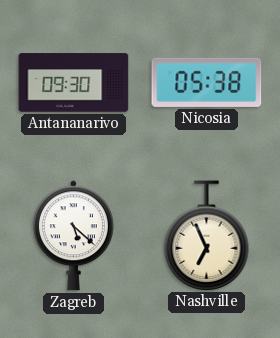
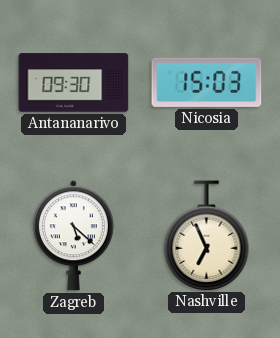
Nicosia: 05:38 -> 15:03
